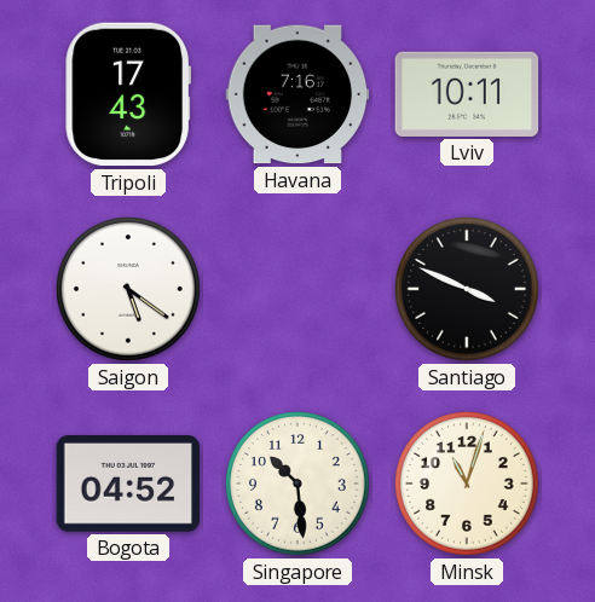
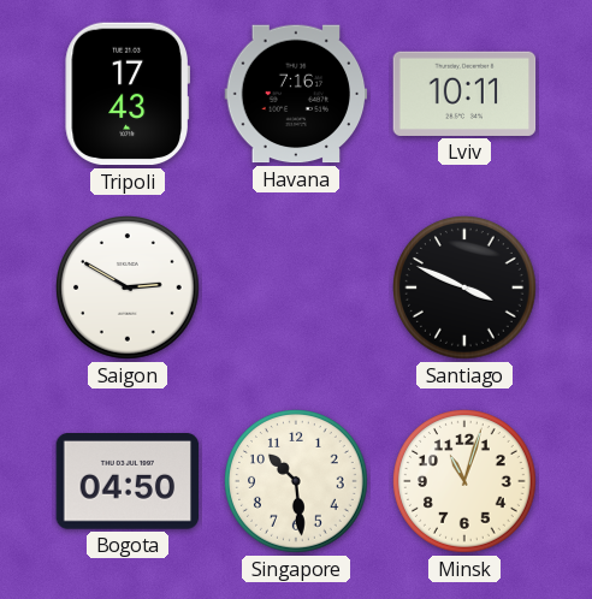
Saigon: 5:21 -> 2:50
Bogota: 04:52 -> 04:50
